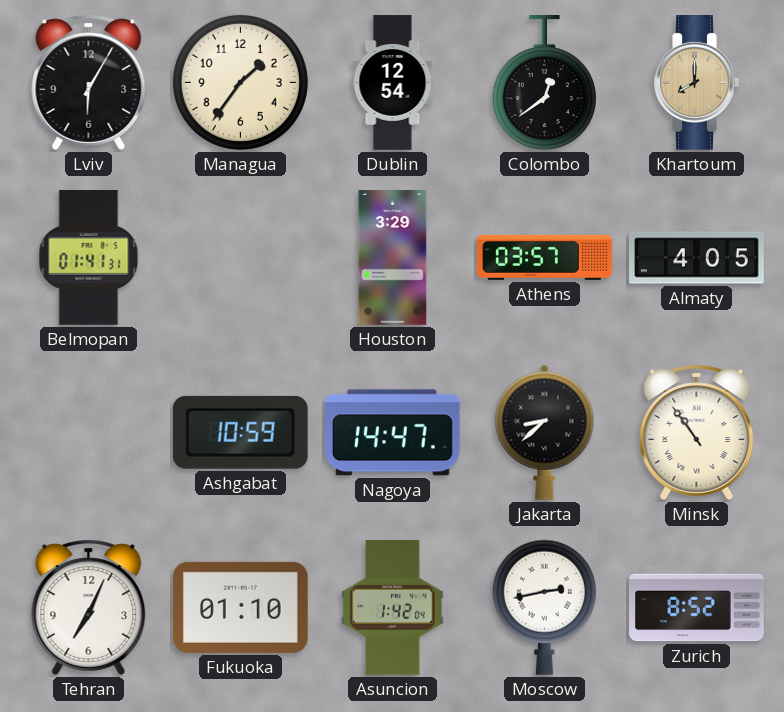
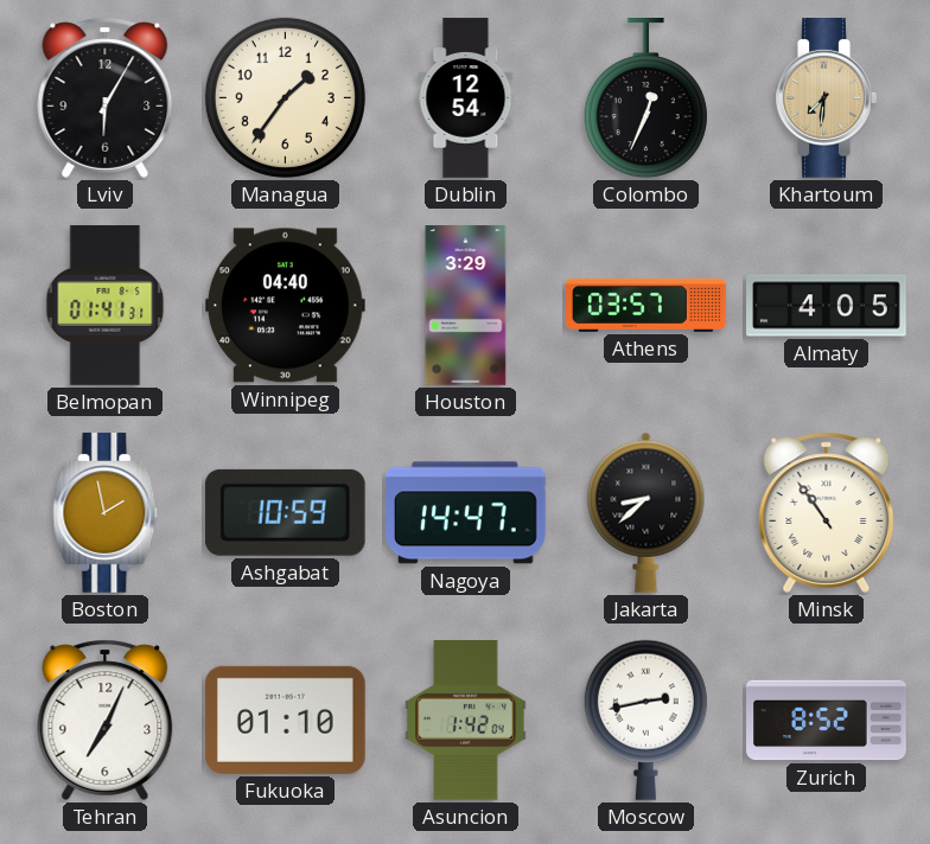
Colombo: 12:39 -> 12:34
Khartoum: 8:00 -> 7:31
Winnipeg: none -> 04:40
Boston: none -> 1:58
